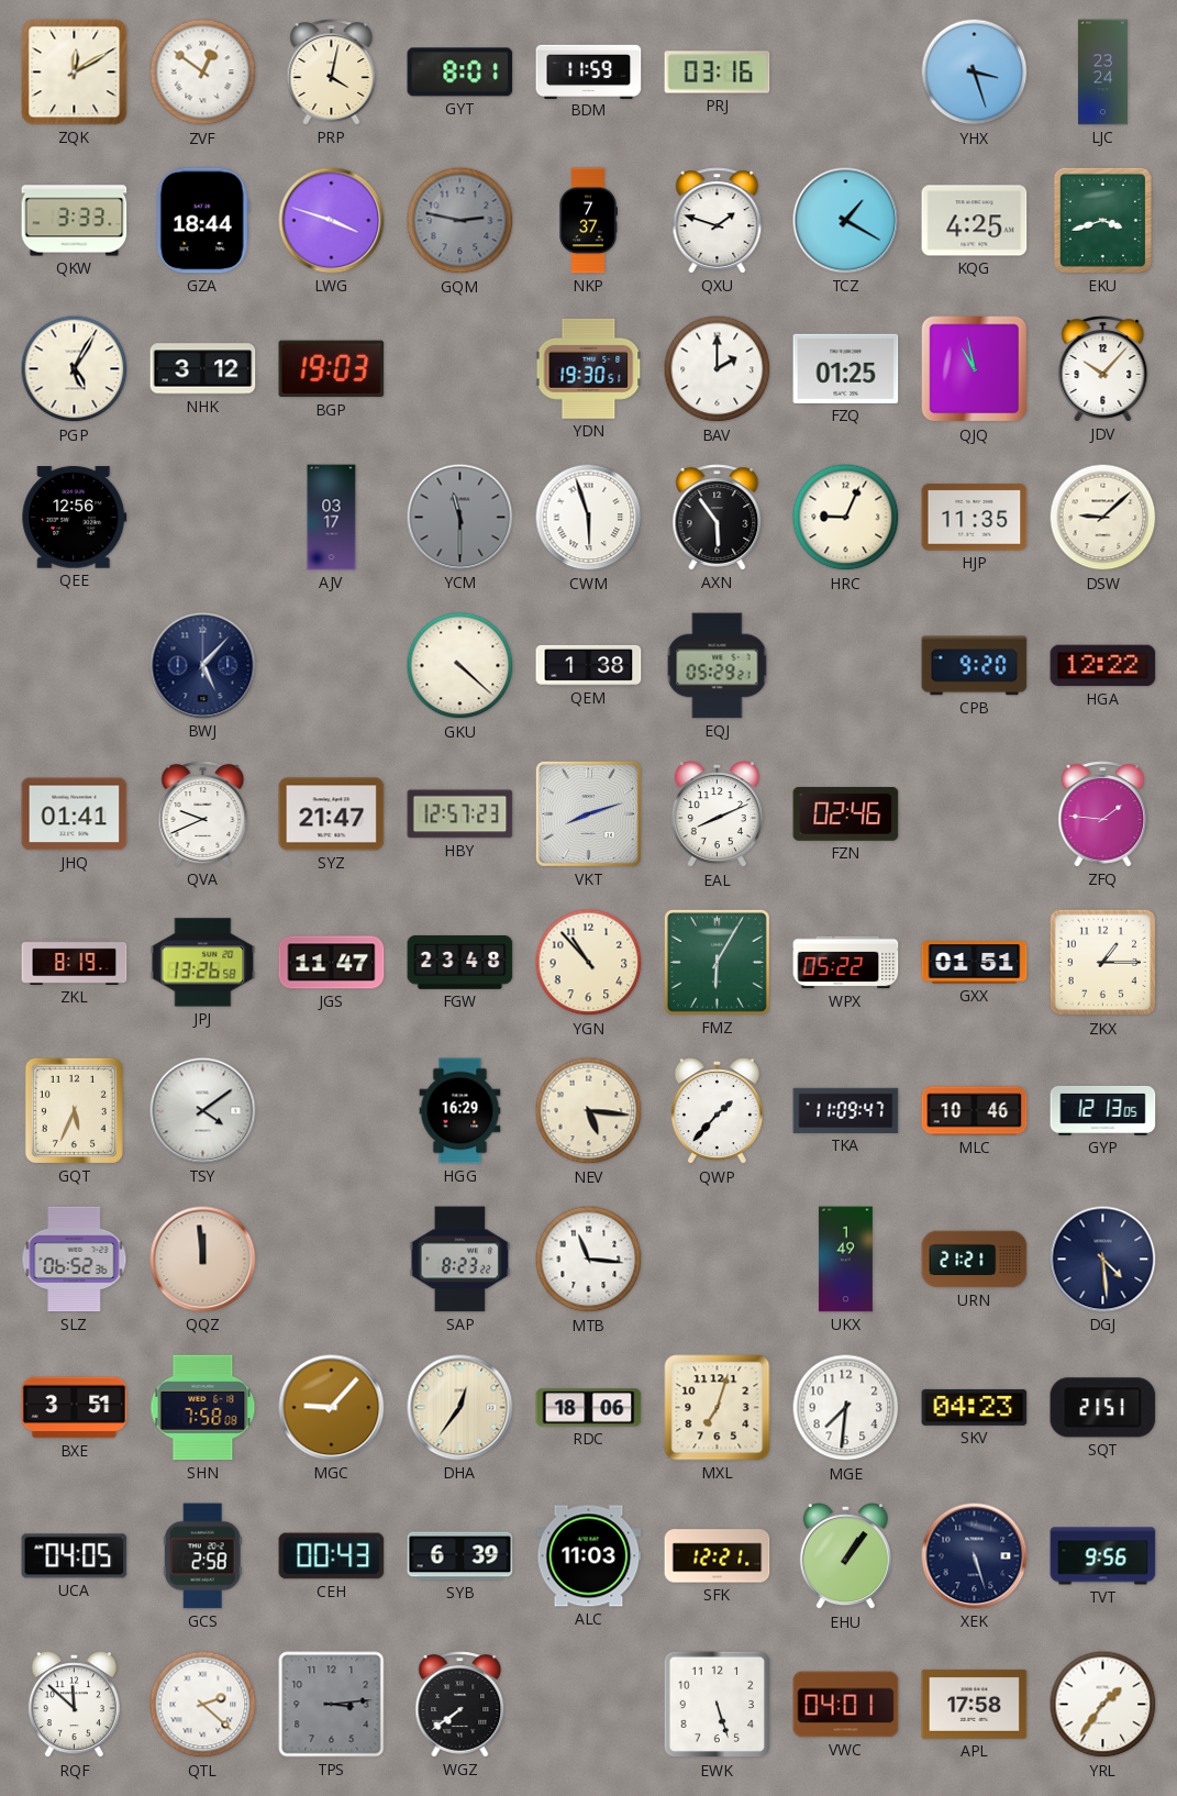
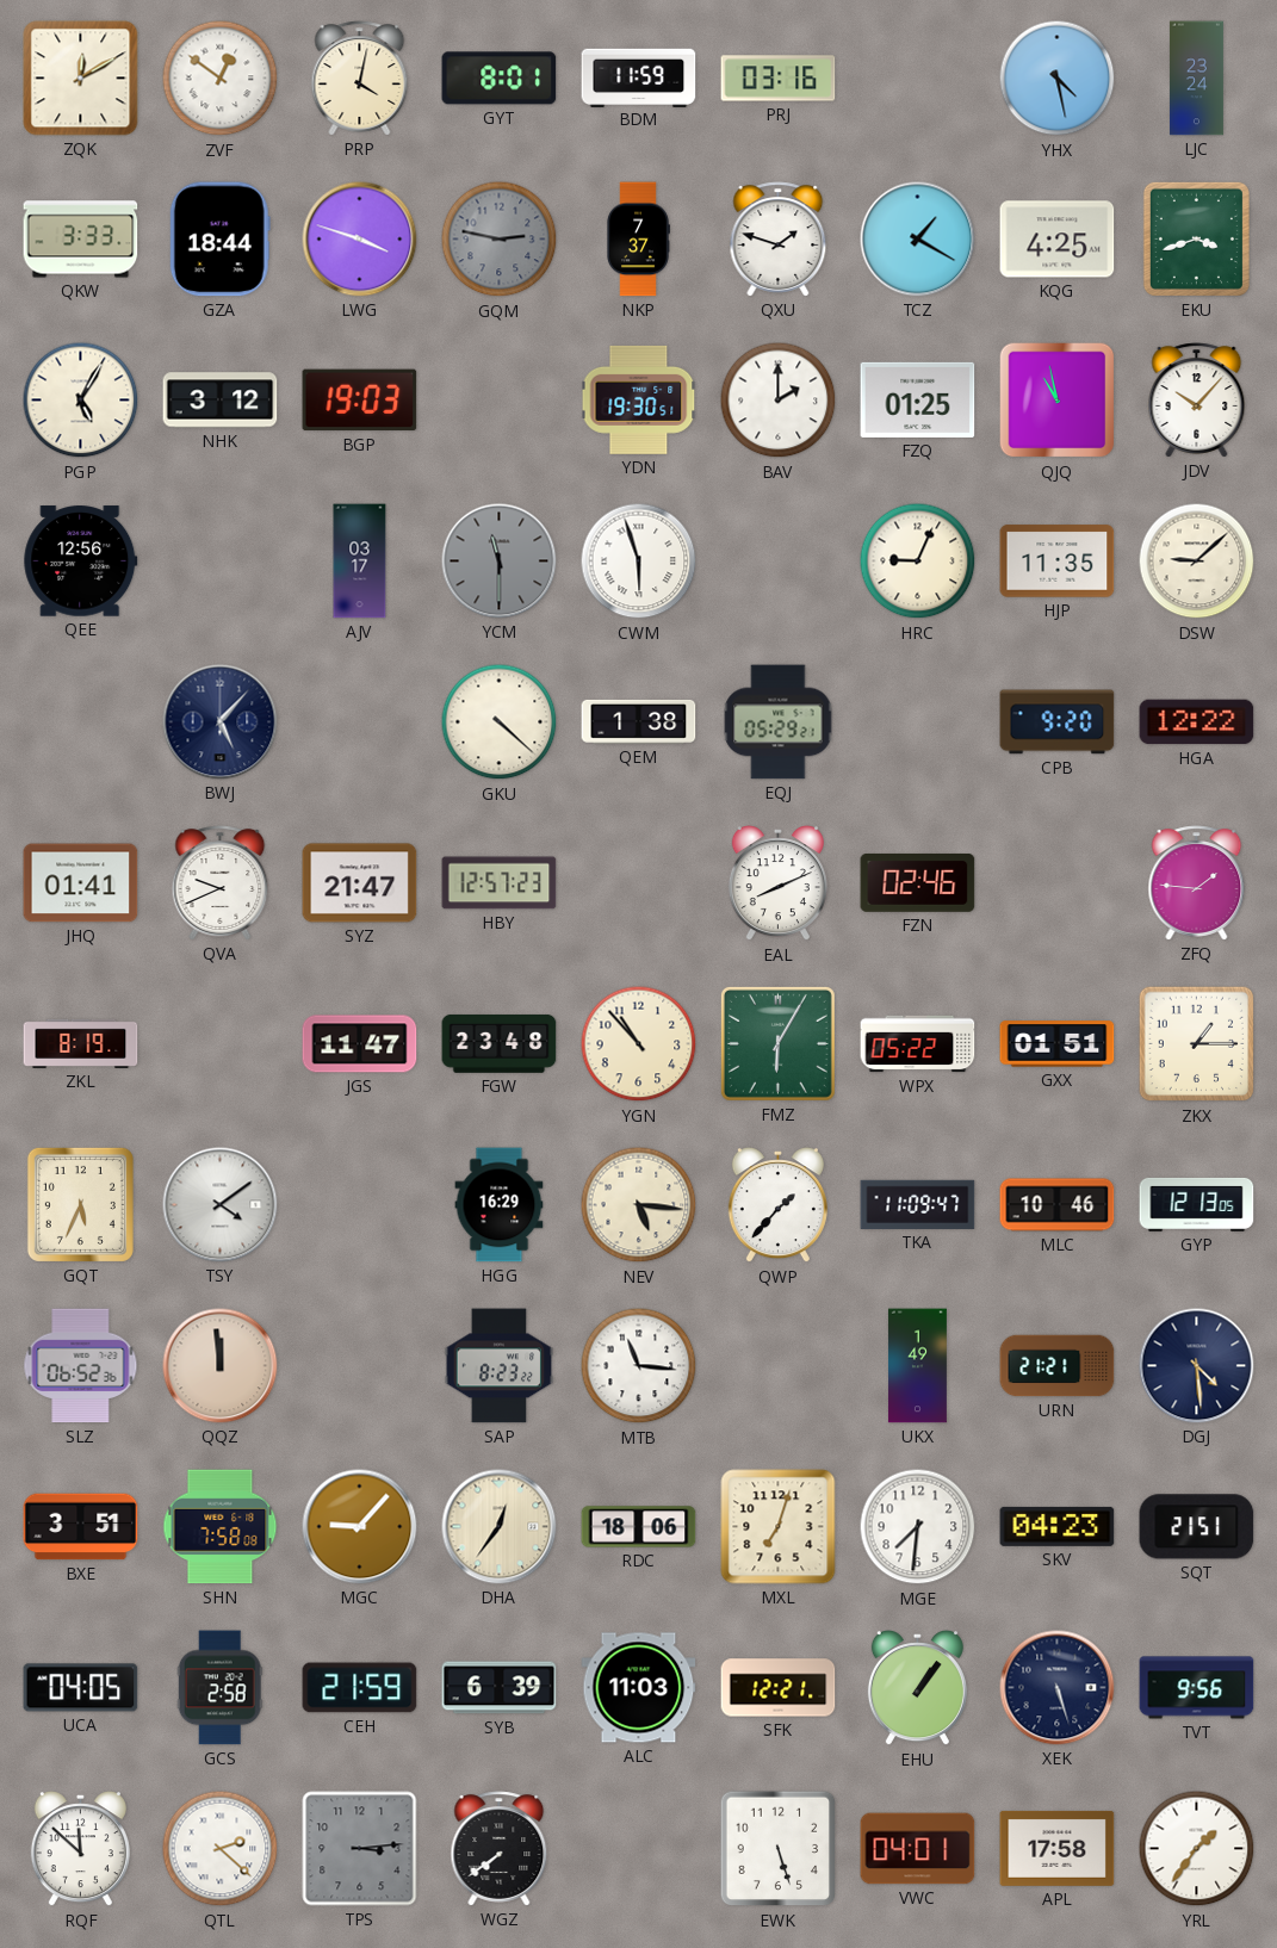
YHX: 3:27 -> 4:28
AXN: 5:54 -> none
VKT: 8:12 -> none
JPJ: 13:26 -> none
CEH: 00:43 -> 21:59
